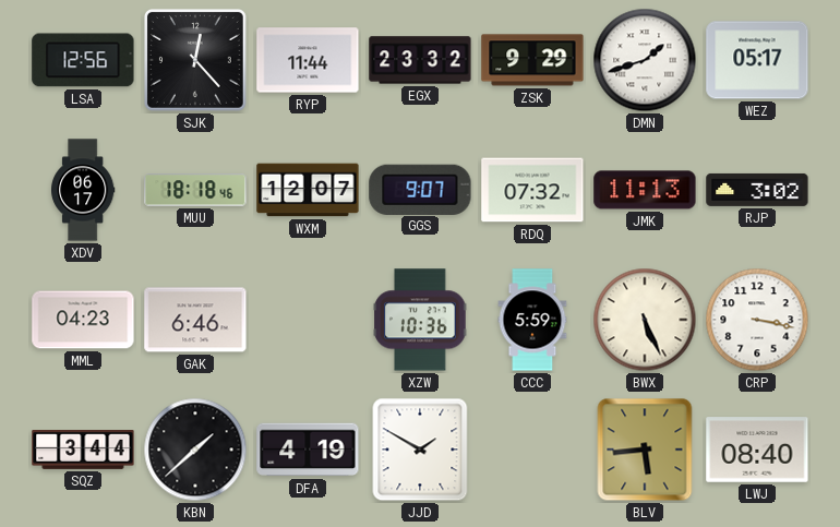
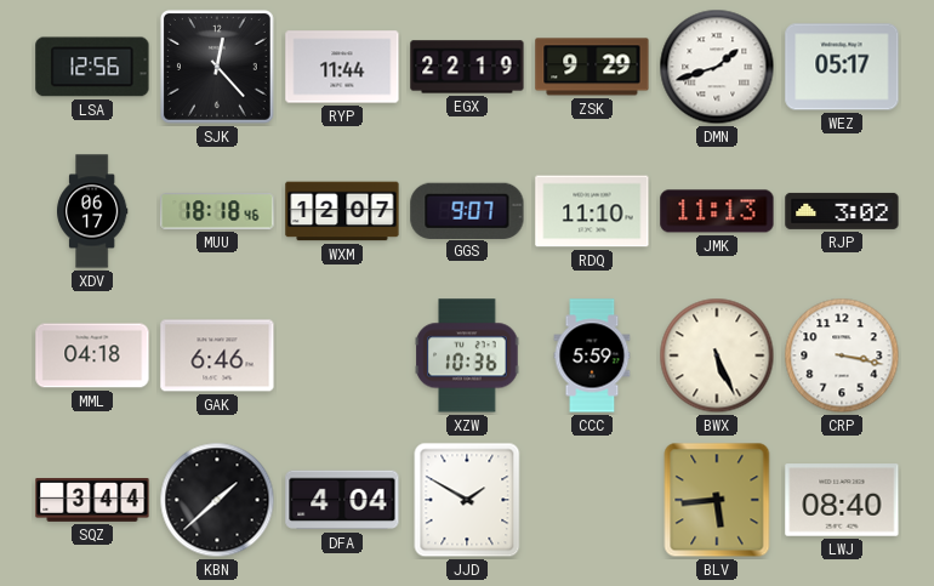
EGX: 23:32 -> 22:19
RDQ: 07:32 -> 11:10
MML: 04:23 -> 04:18
DFA: 4:19 -> 4:04
